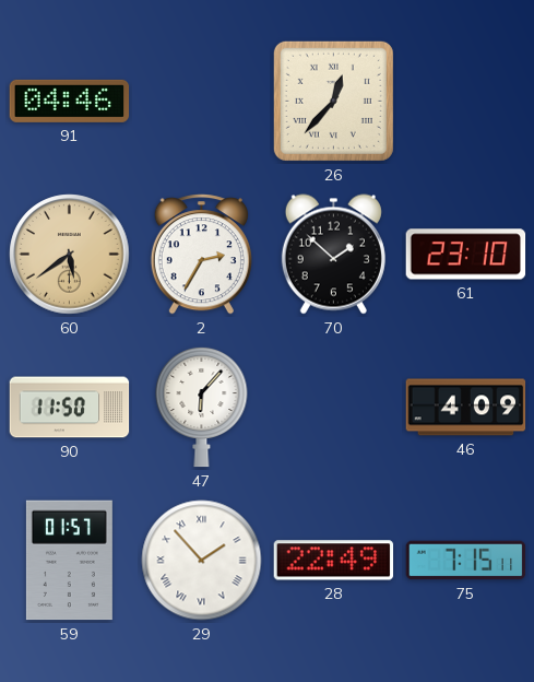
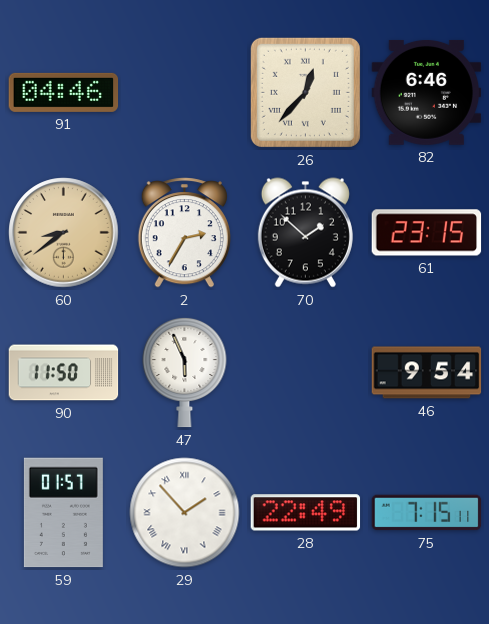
82: none -> 6:46
60: 5:39 -> 8:39
61: 23:10 -> 23:15
47: 6:07 -> 5:56
46: 4:09 -> 9:54
